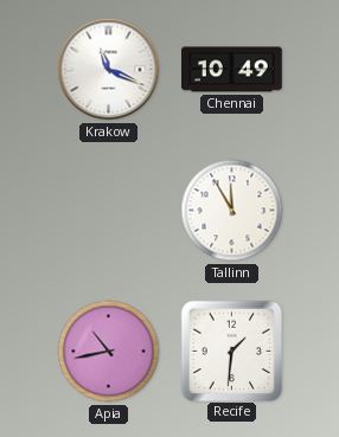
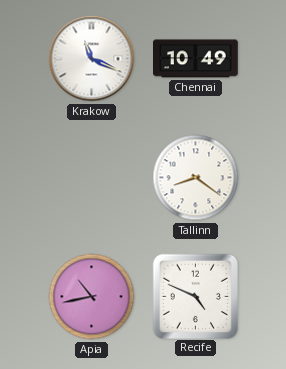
Tallinn: 11:55 -> 8:21
Recife: 1:31 -> 4:49
